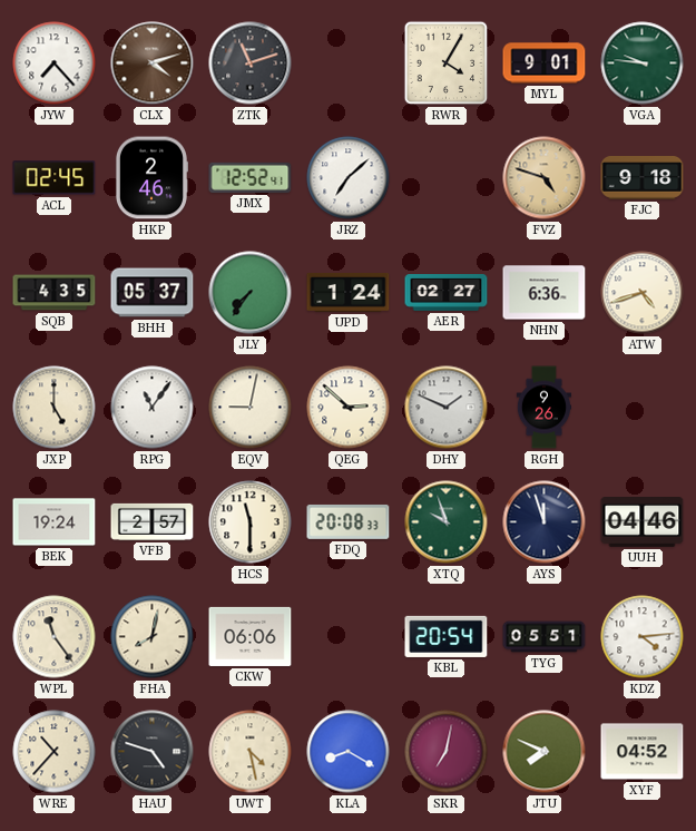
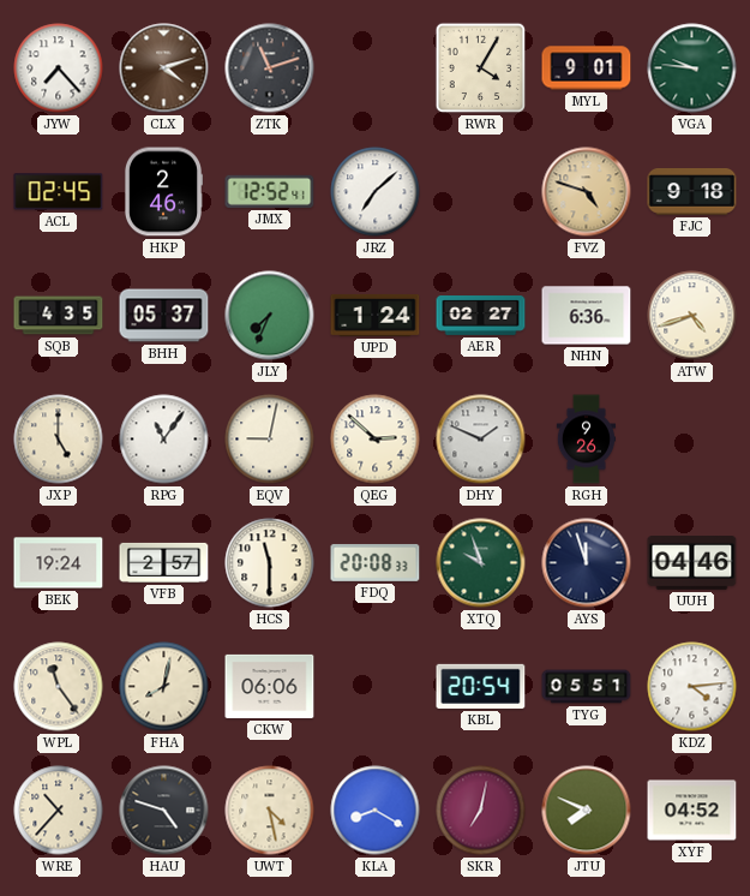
JLY: 7:36 -> 7:34
